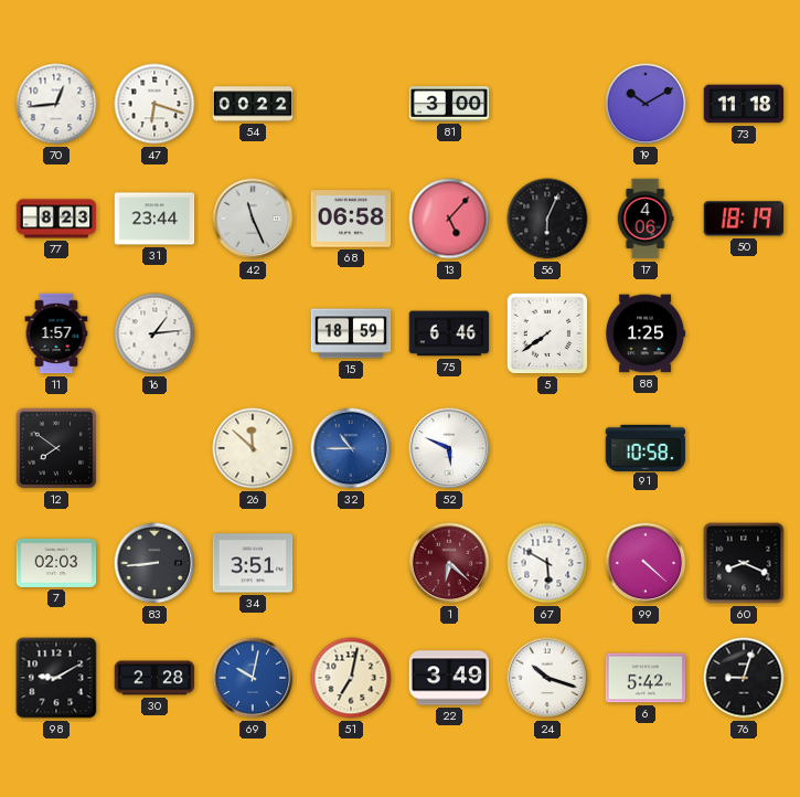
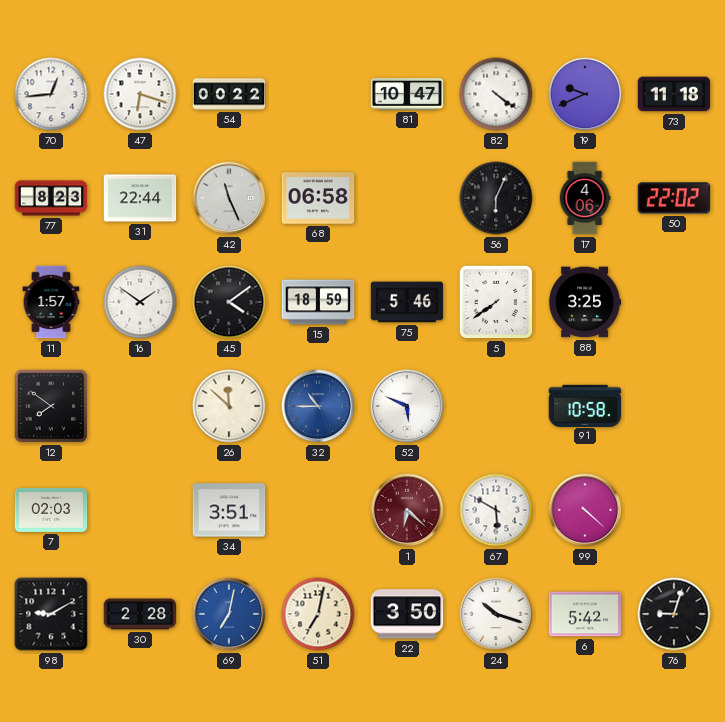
81: 3:00 -> 10:47
82: none -> 4:21
19: 10:10 -> 9:41
31: 23:44 -> 22:44
13: 5:07 -> none
50: 18:19 -> 22:02
16: 1:14 -> 1:51
45: none -> 4:09
75: 6:46 -> 5:46
88: 1:25 -> 3:25
83: 8:44 -> none
60: 8:19 -> none
69: 10:02 -> 7:02
22: 3:49 -> 3:50
